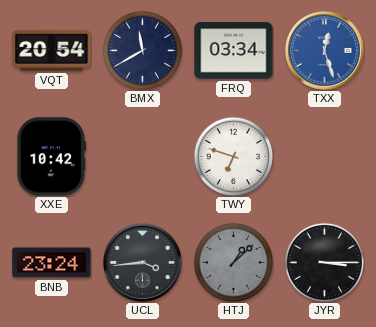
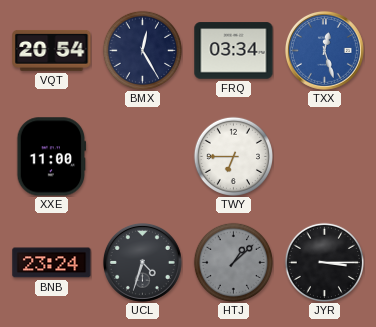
BMX: 11:40 -> 12:25
XXE: 10:42 -> 11:00
TWY: 6:48 -> 6:45
UCL: 3:44 -> 4:33
